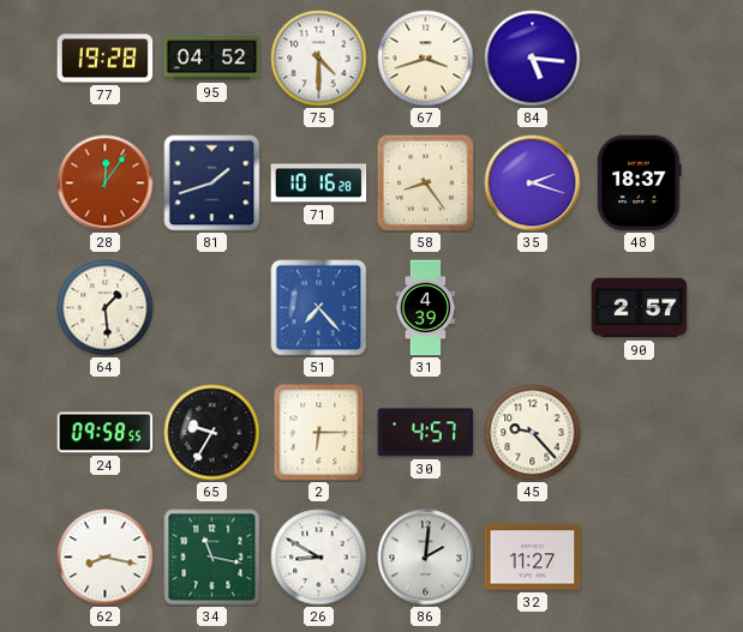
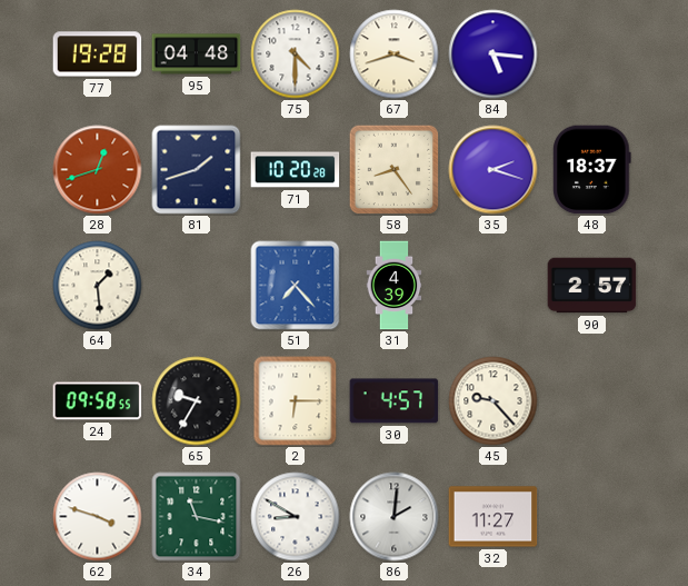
95: 04:52 -> 04:48
28: 12:06 -> 12:42
71: 10:16 -> 10:20
62: 8:17 -> 3:48
